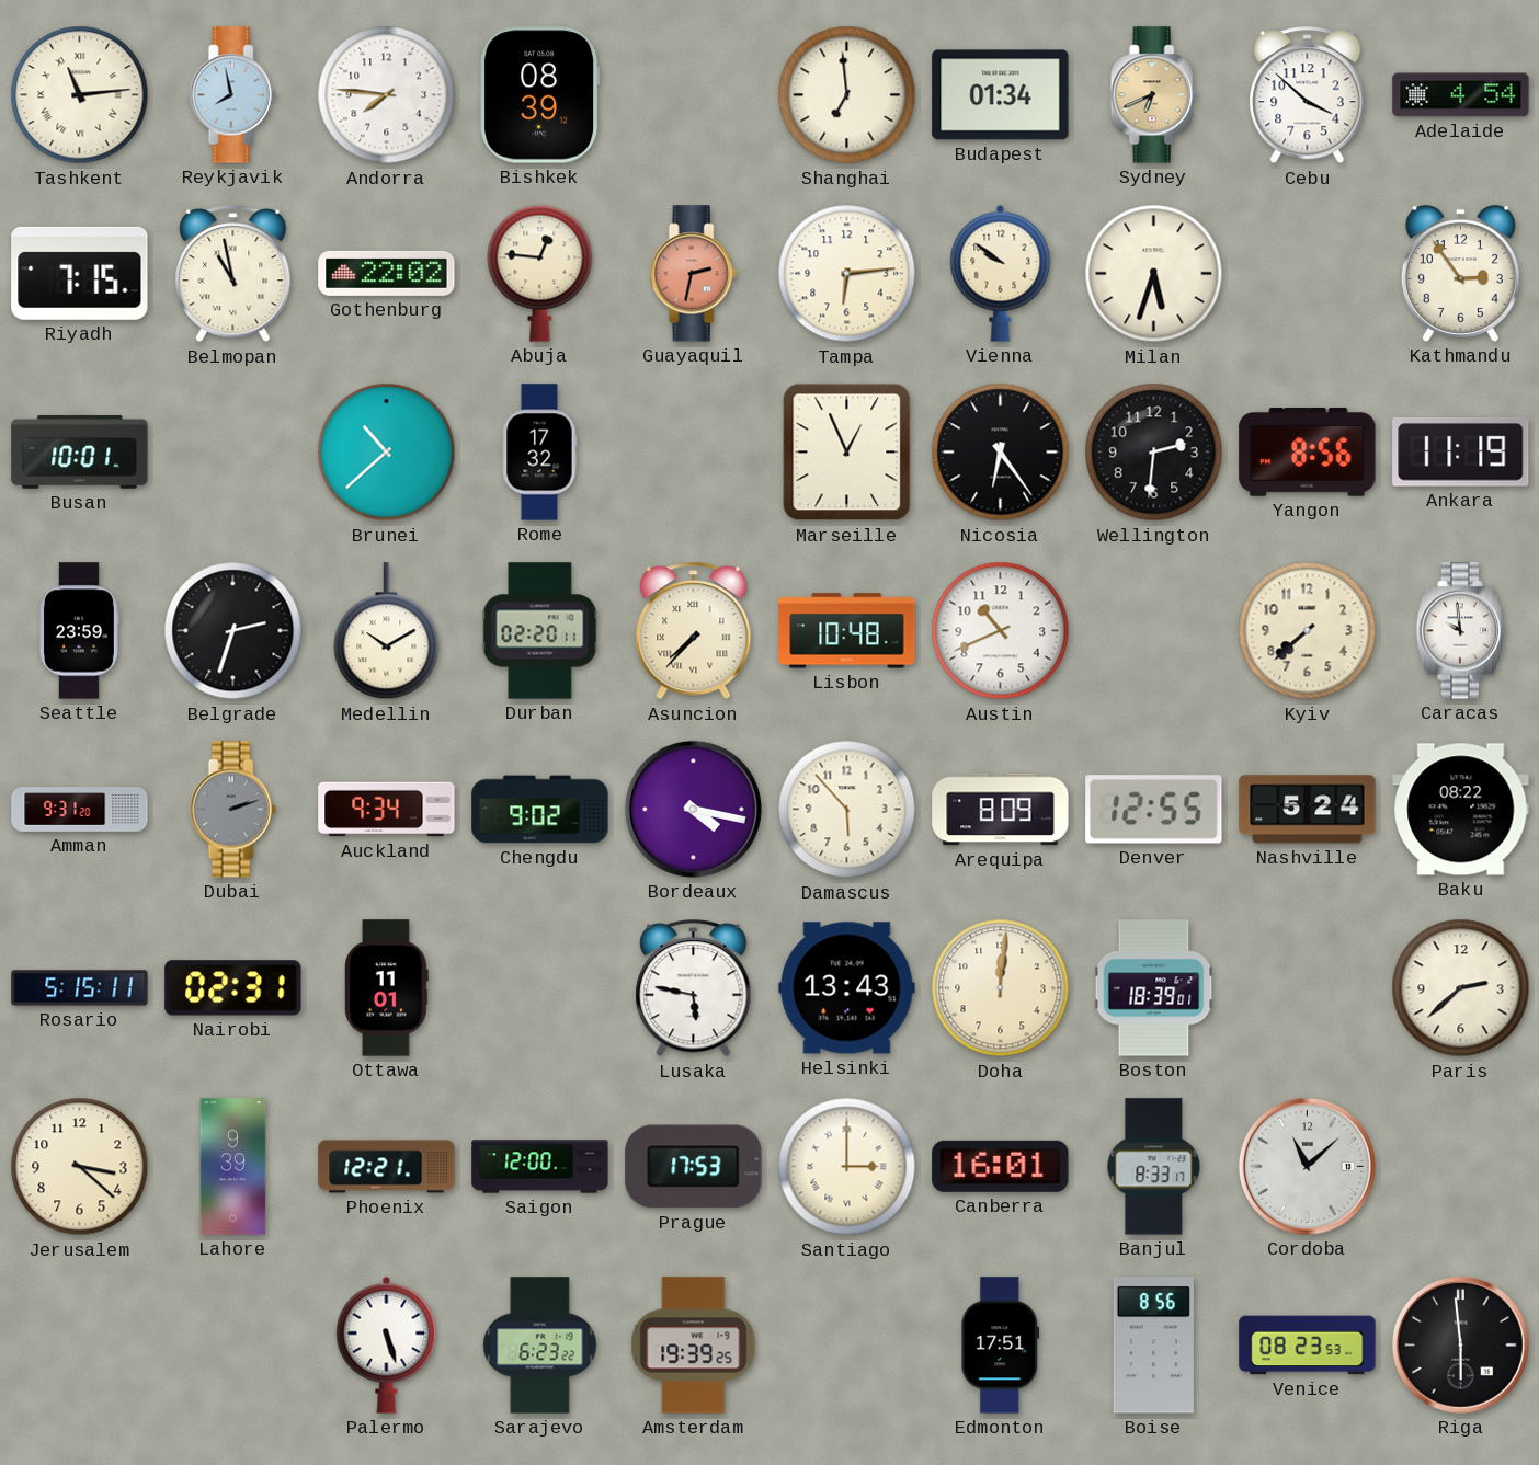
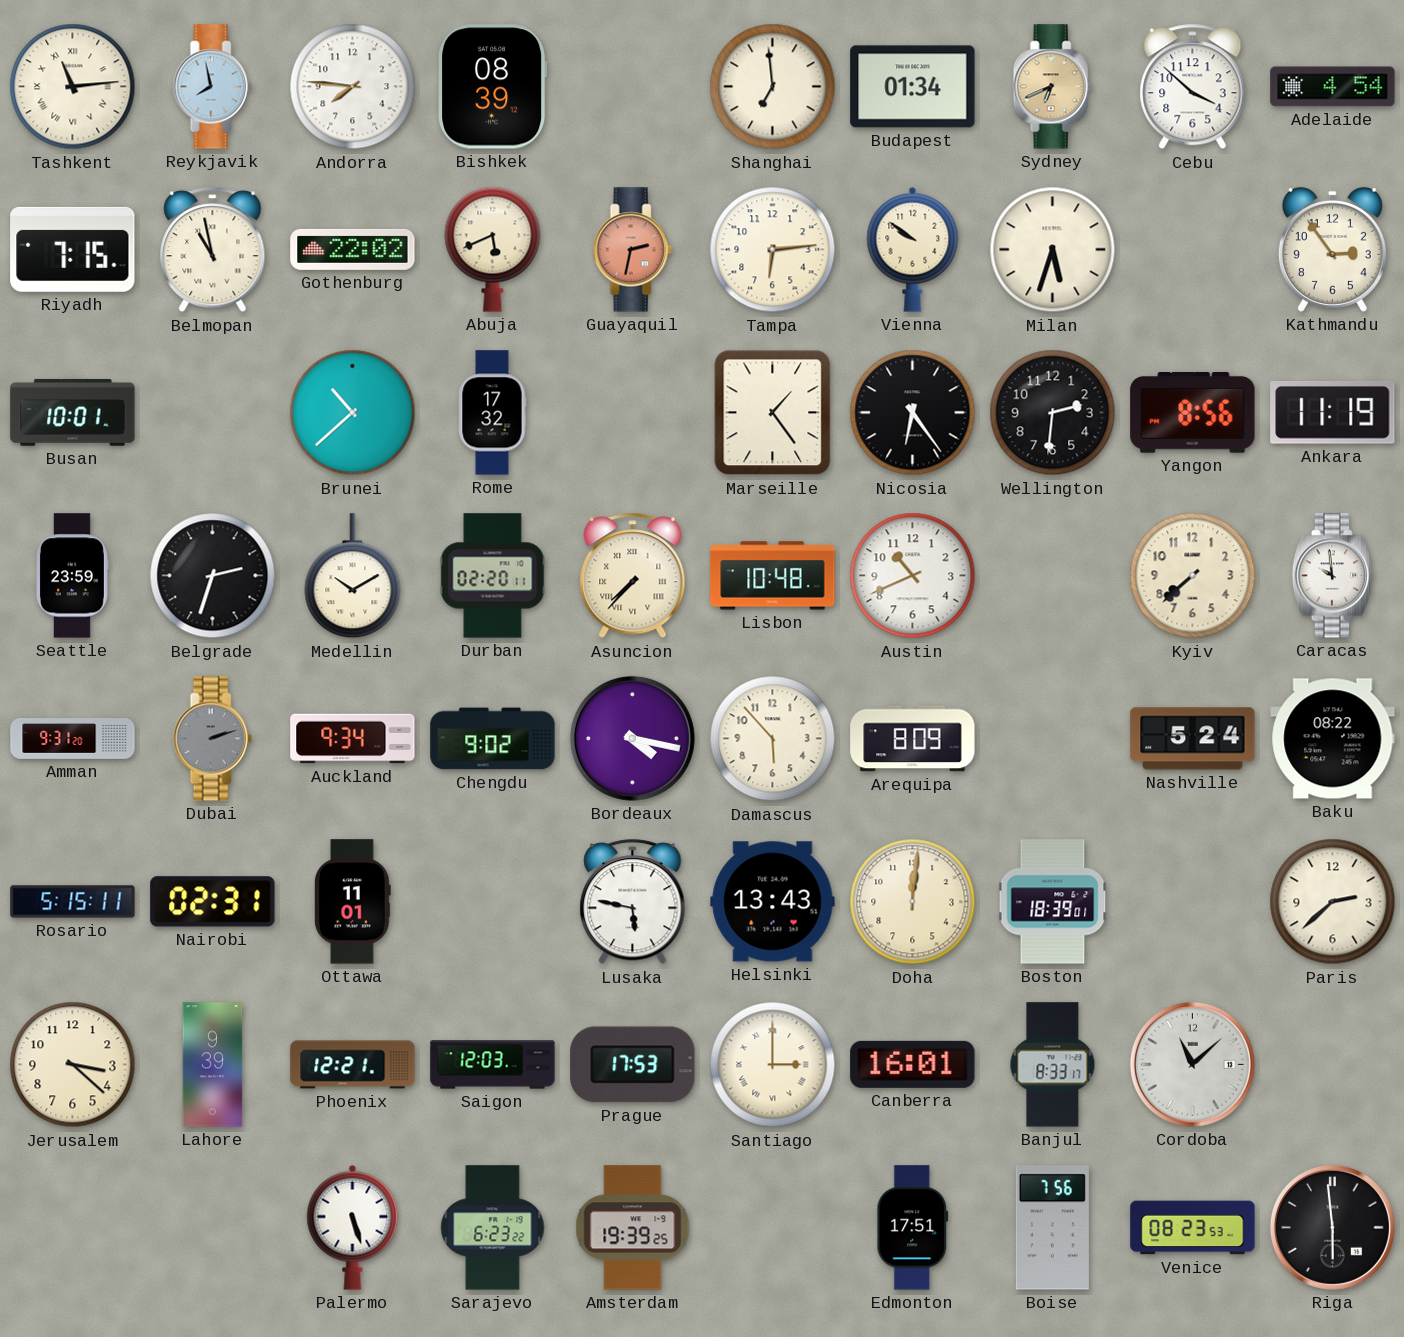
Abuja: 12:46 -> 5:41
Marseille: 12:56 -> 1:24
Denver: 12:55 -> none
Saigon: 12:00 -> 12:03
Boise: 8:56 -> 7:56
